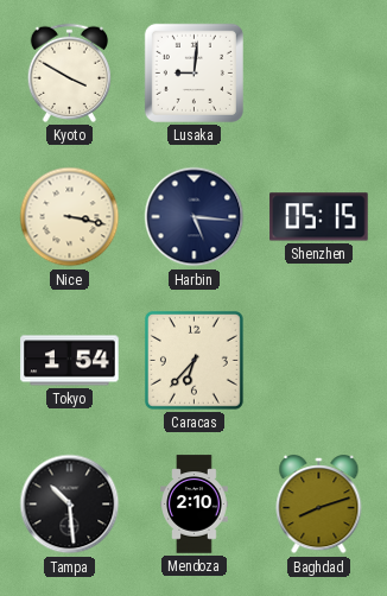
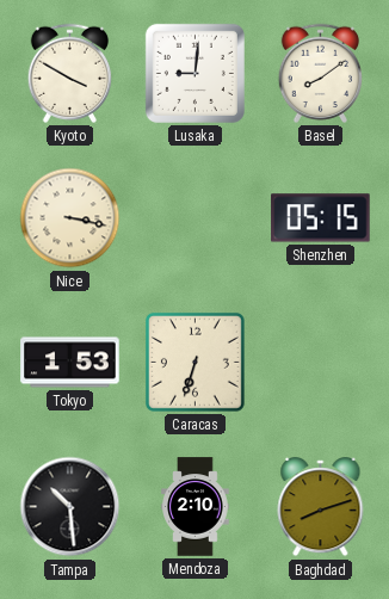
Basel: none -> 8:09
Harbin: 5:16 -> none
Tokyo: 1:54 -> 1:53
Caracas: 6:37 -> 6:33
